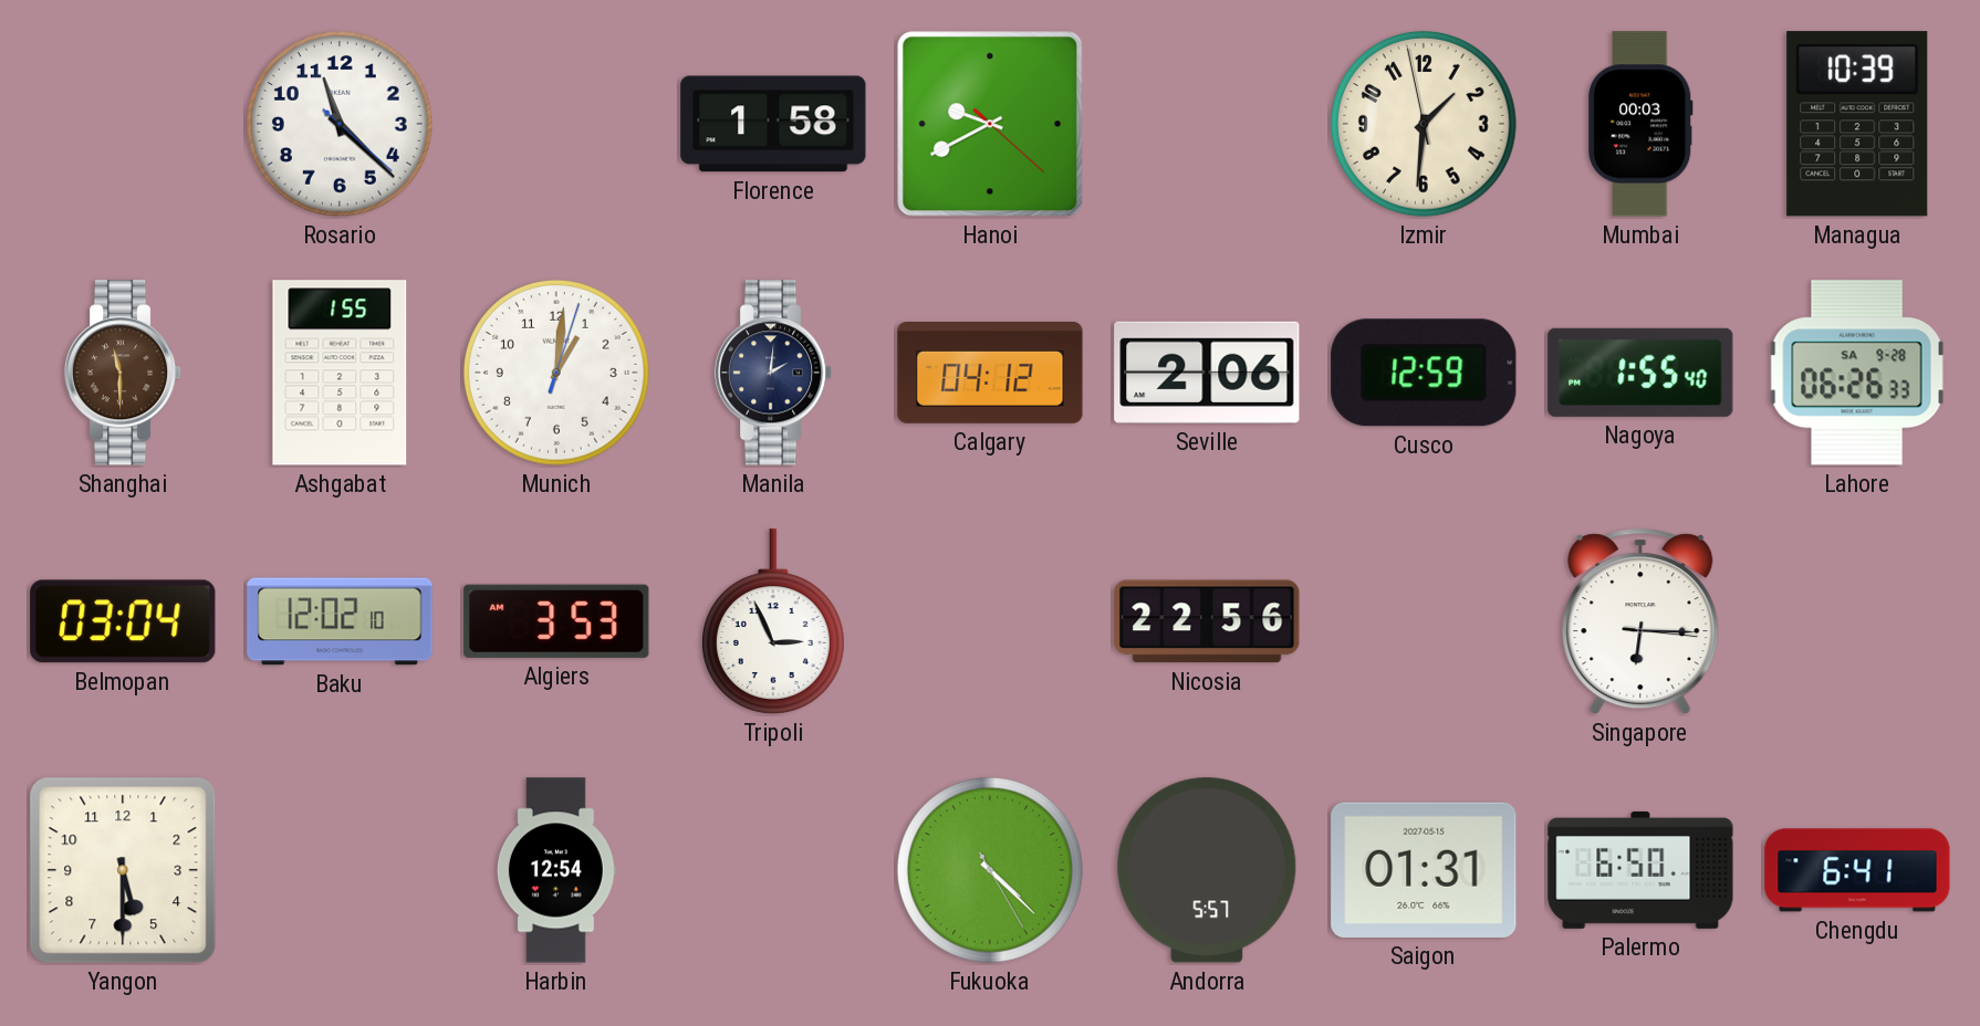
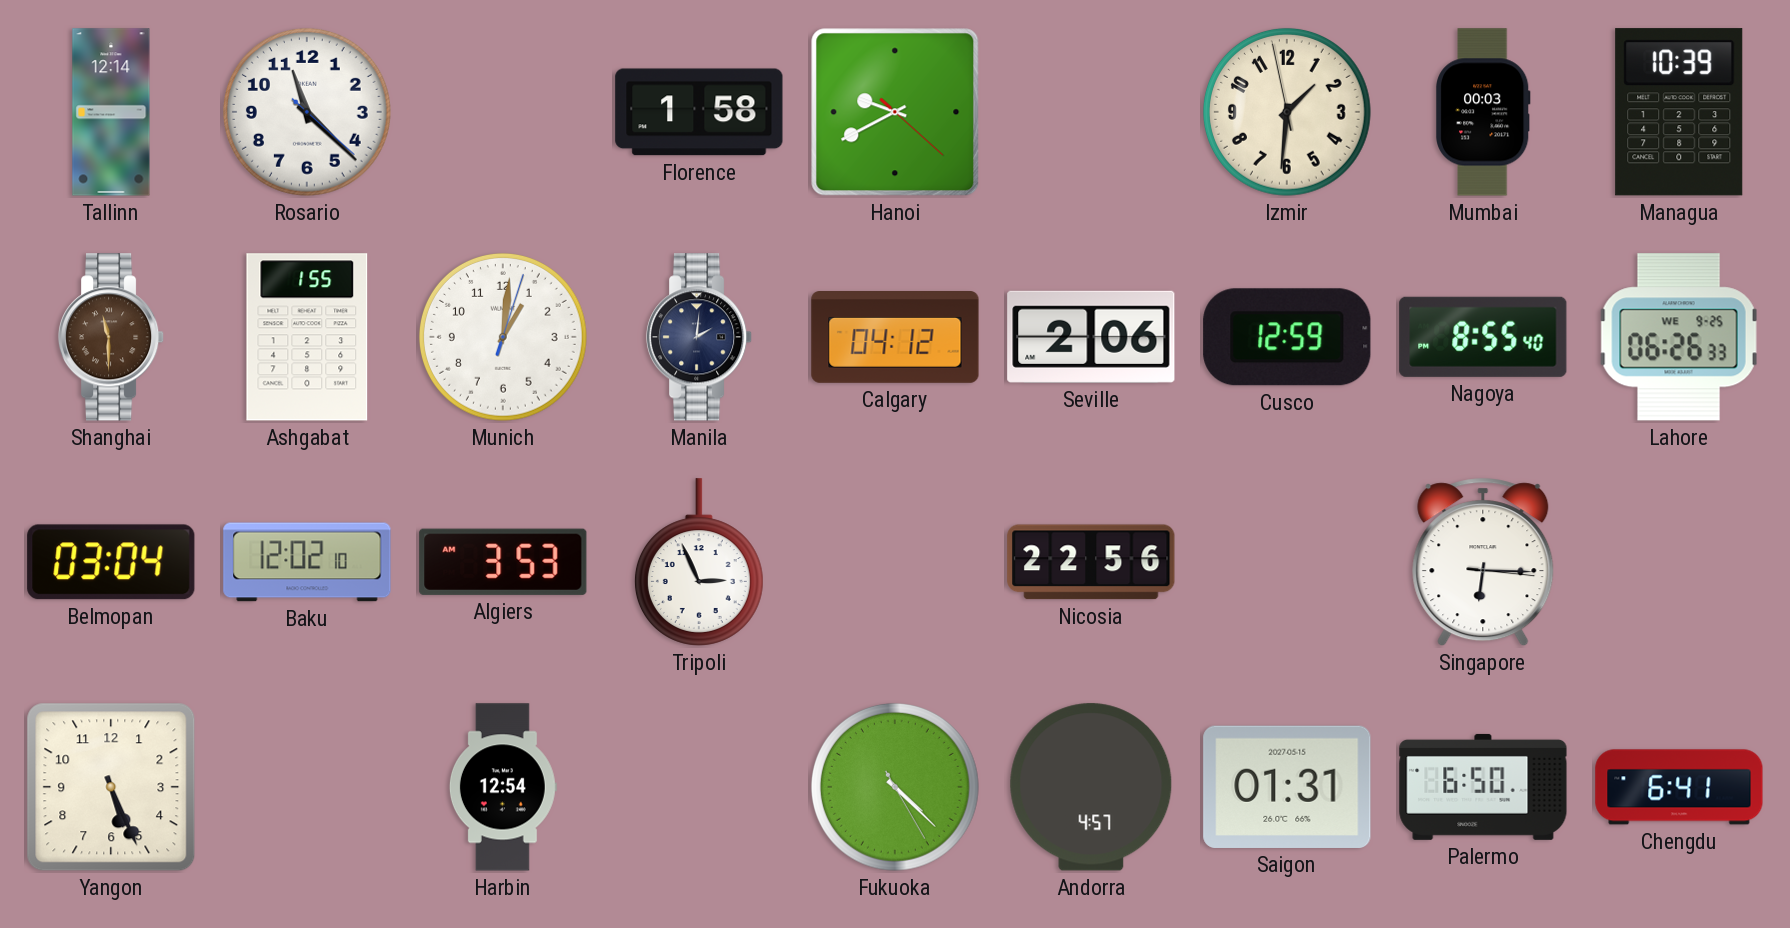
Tallinn: none -> 12:14
Nagoya: 1:55 -> 8:55
Lahore date: SA 9-28 -> WE 9-25
Yangon: 5:30 -> 5:26
Andorra: 5:57 -> 4:57
